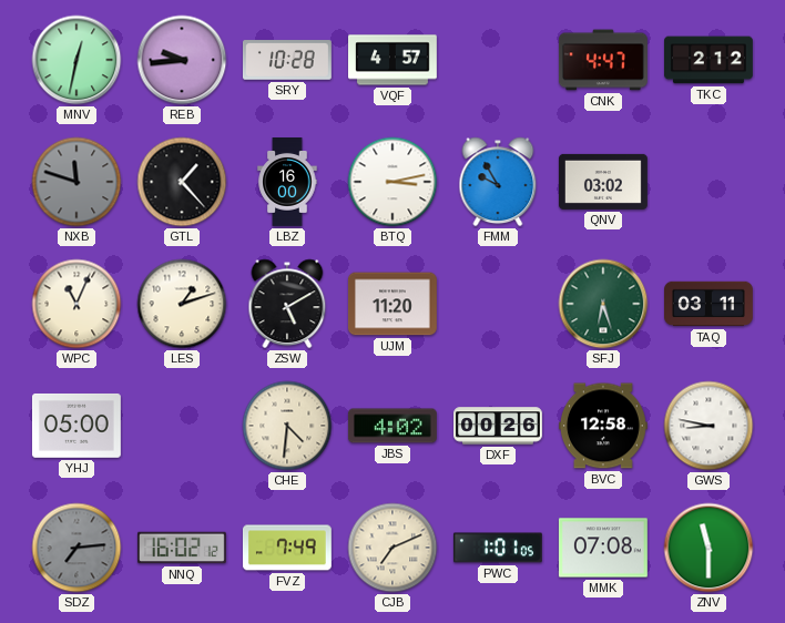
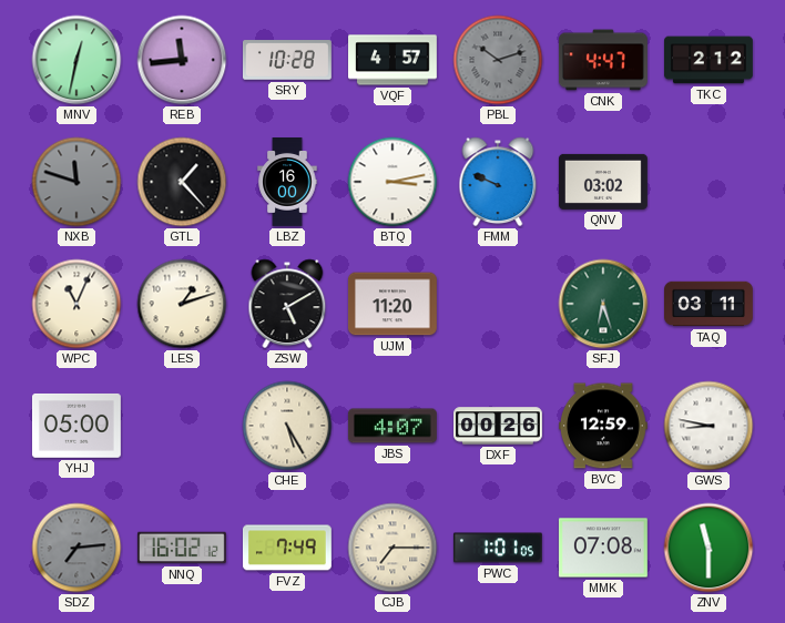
REB: 9:44 -> 11:44
PBL: none -> 10:12
FMM: 9:55 -> 9:49
CHE: 4:31 -> 5:25
JBS: 4:02 -> 4:07
BVC: 12:58 -> 12:59
CJB: 7:11 -> 7:15
